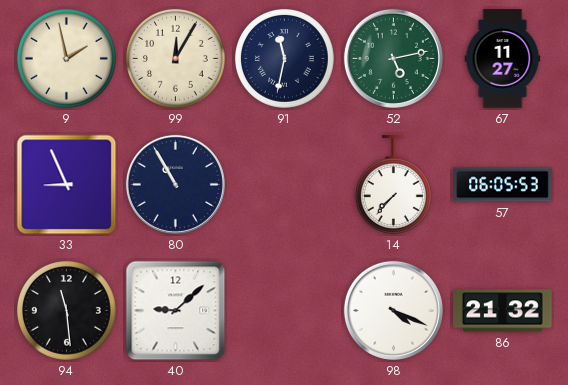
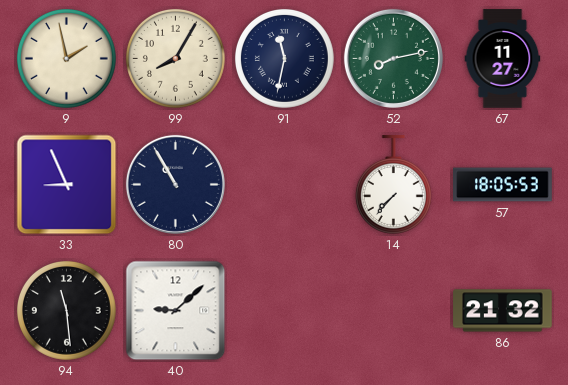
99: 12:05 -> 8:05
52: 5:13 -> 8:13
57: 06:05 -> 18:05
98: 4:19 -> none
